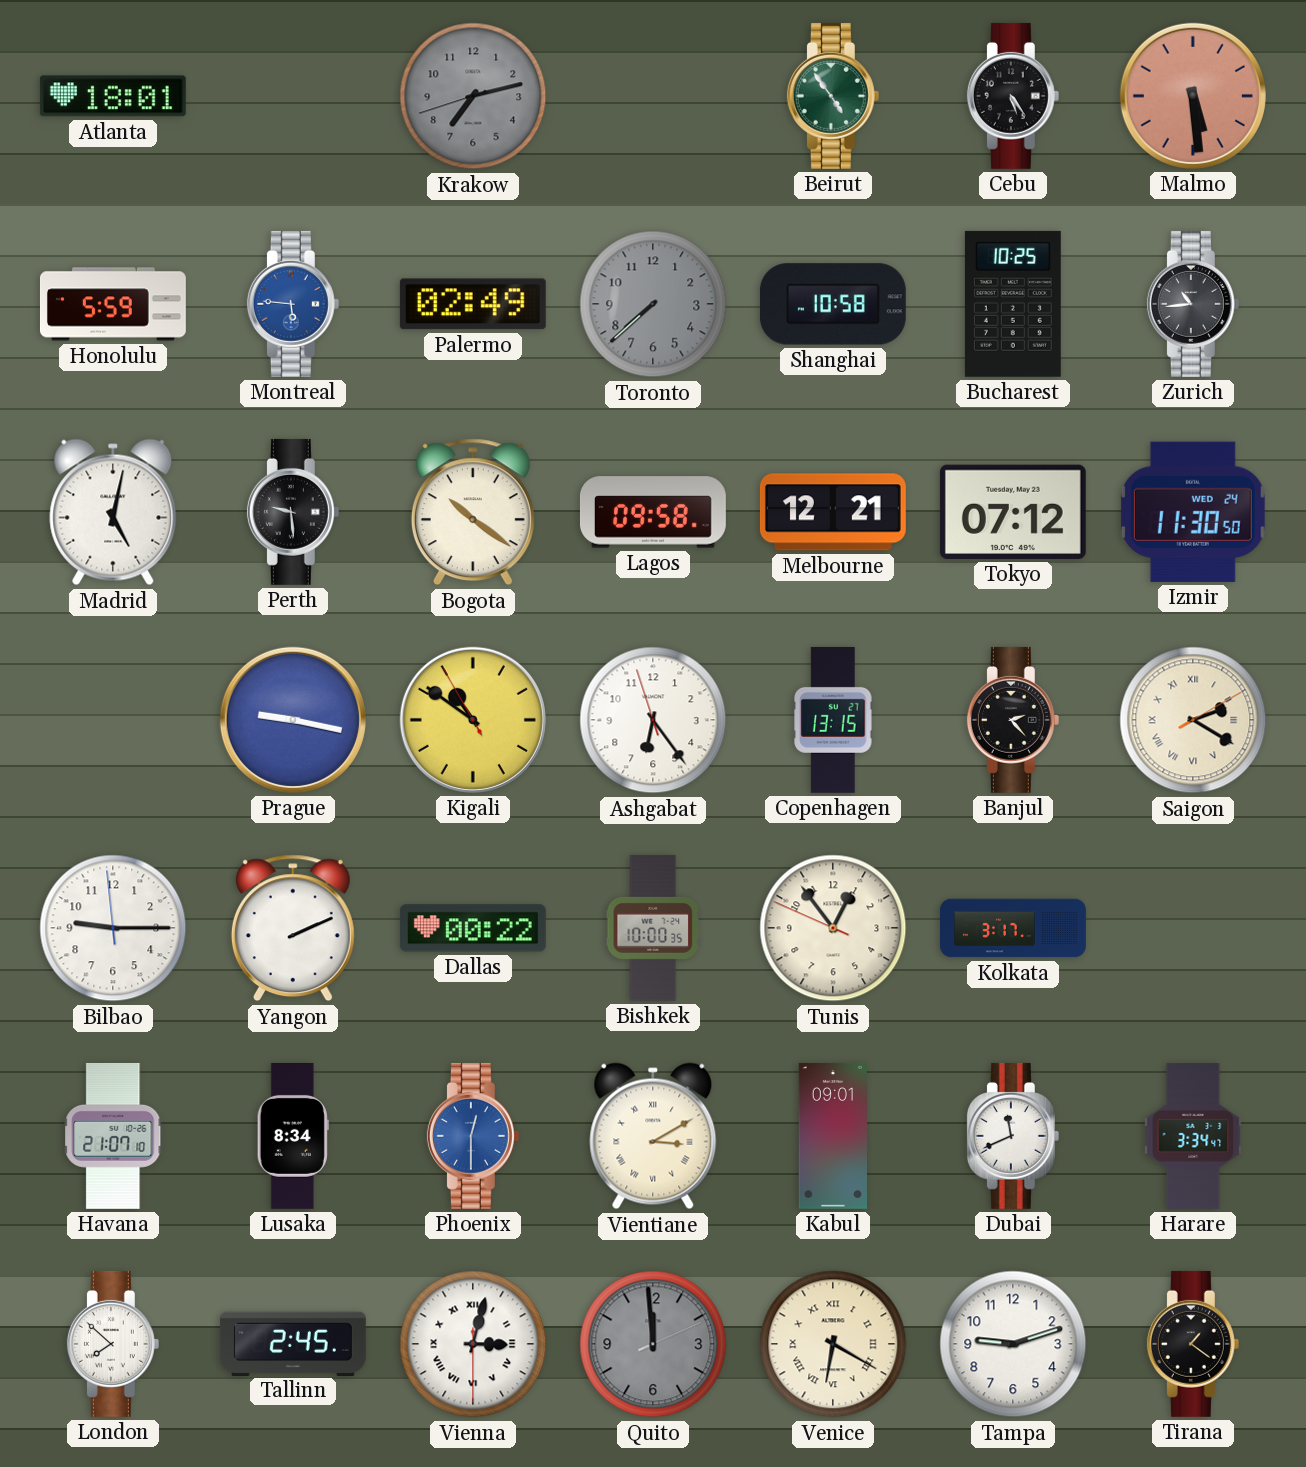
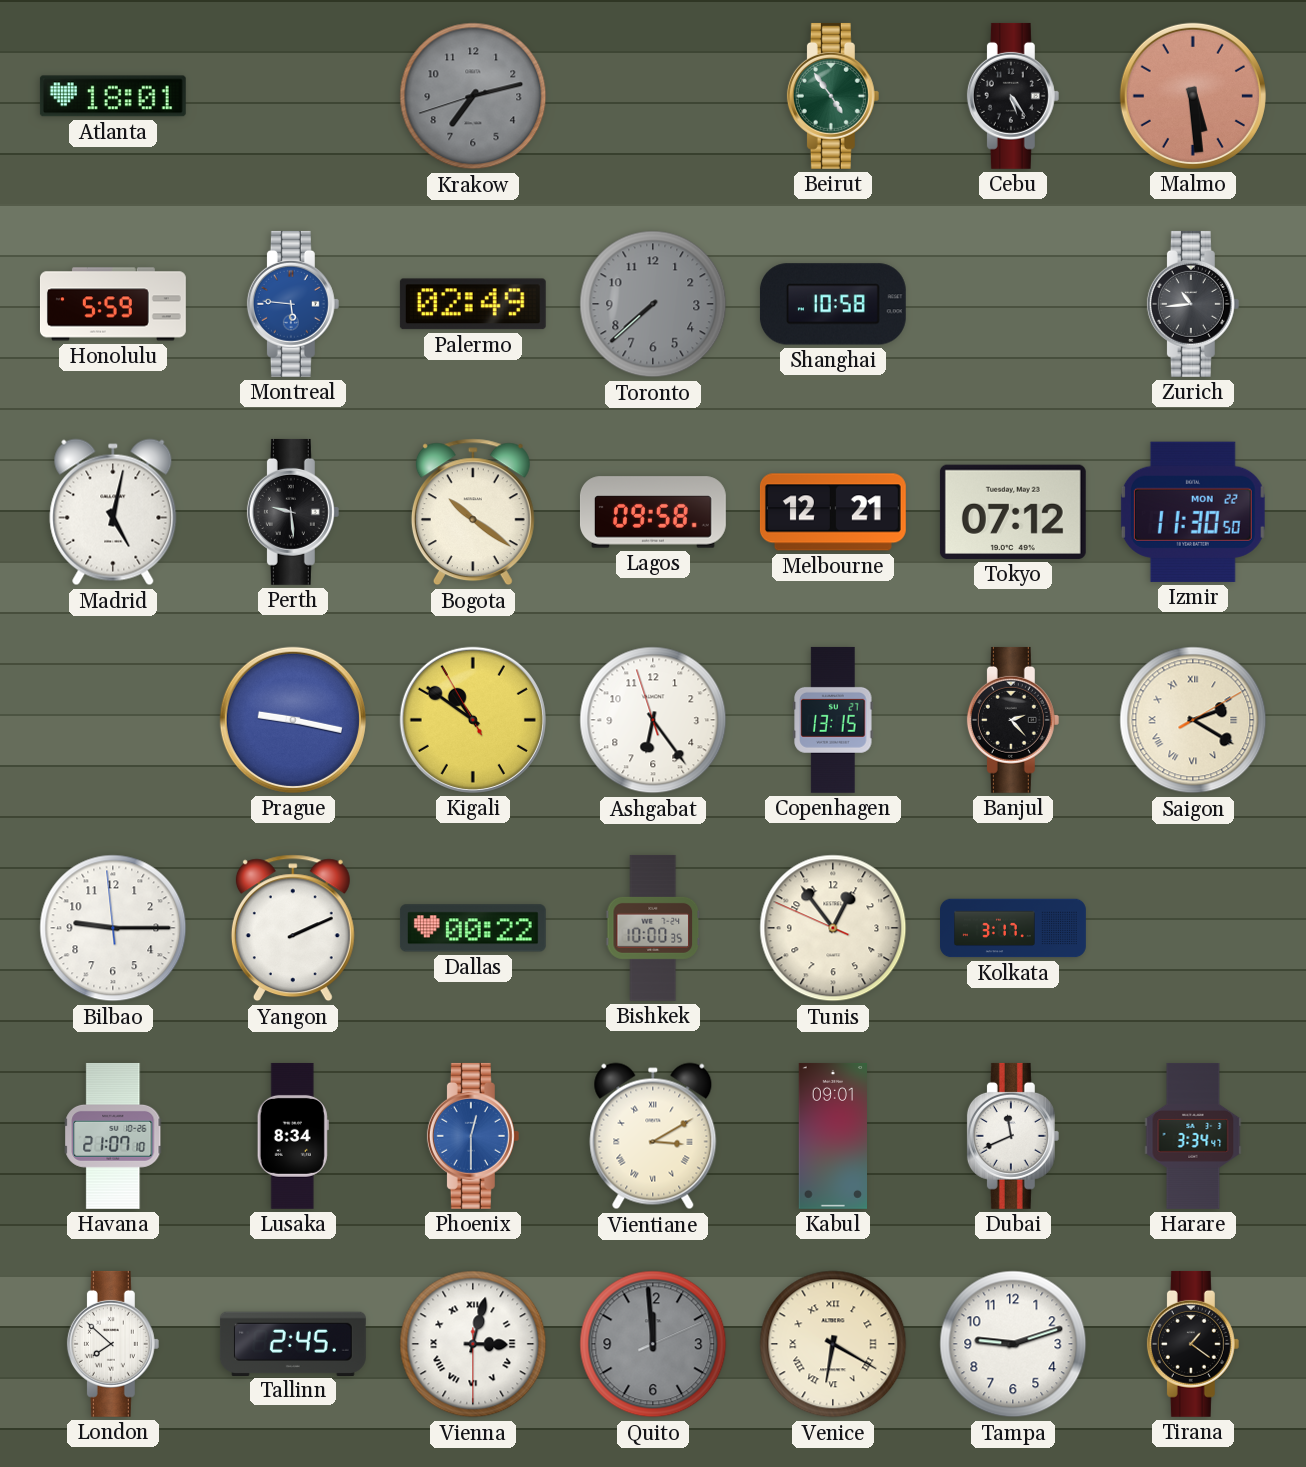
Bucharest: 10:25 -> none
Izmir date: WED 24 -> MON 22
